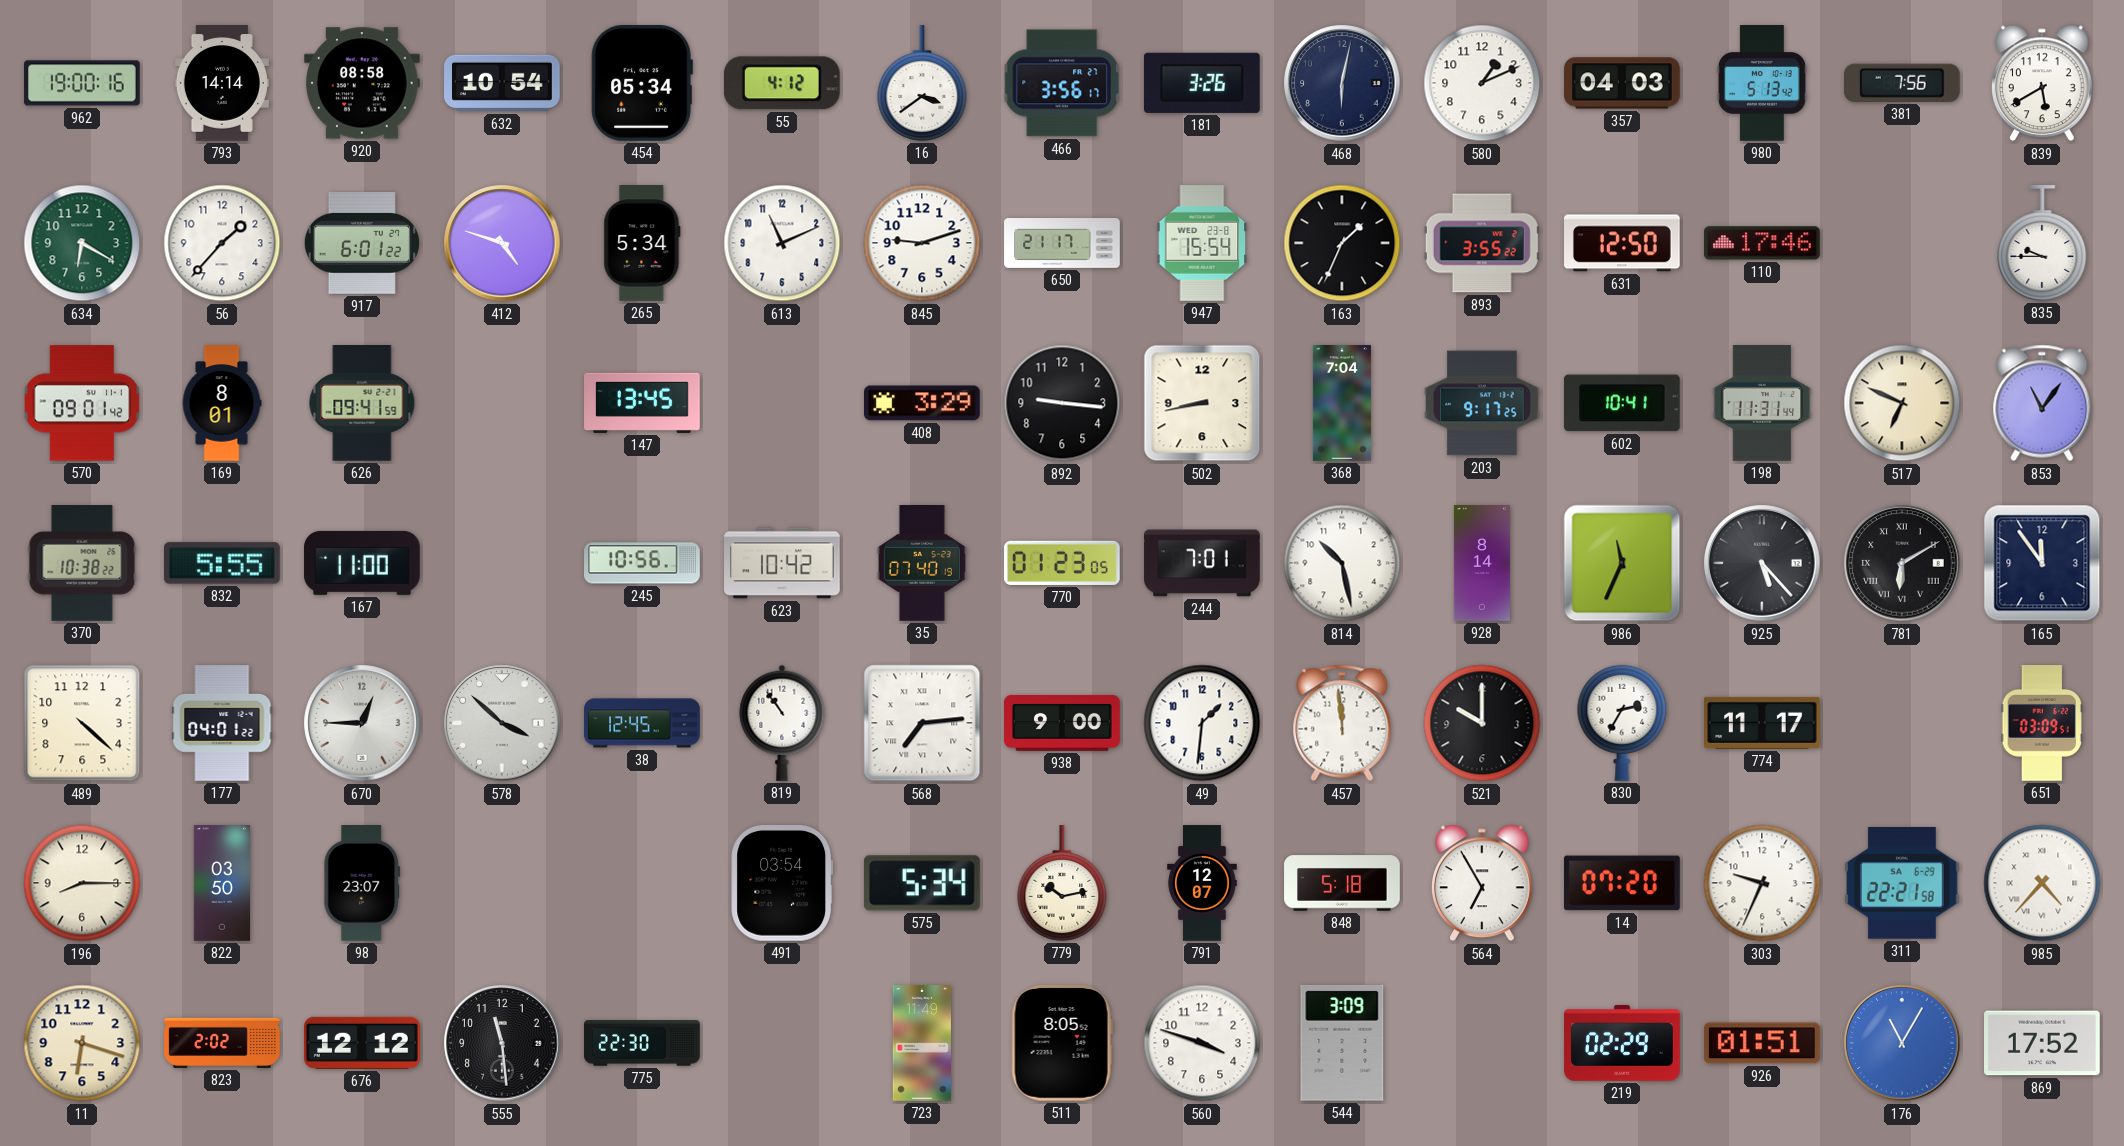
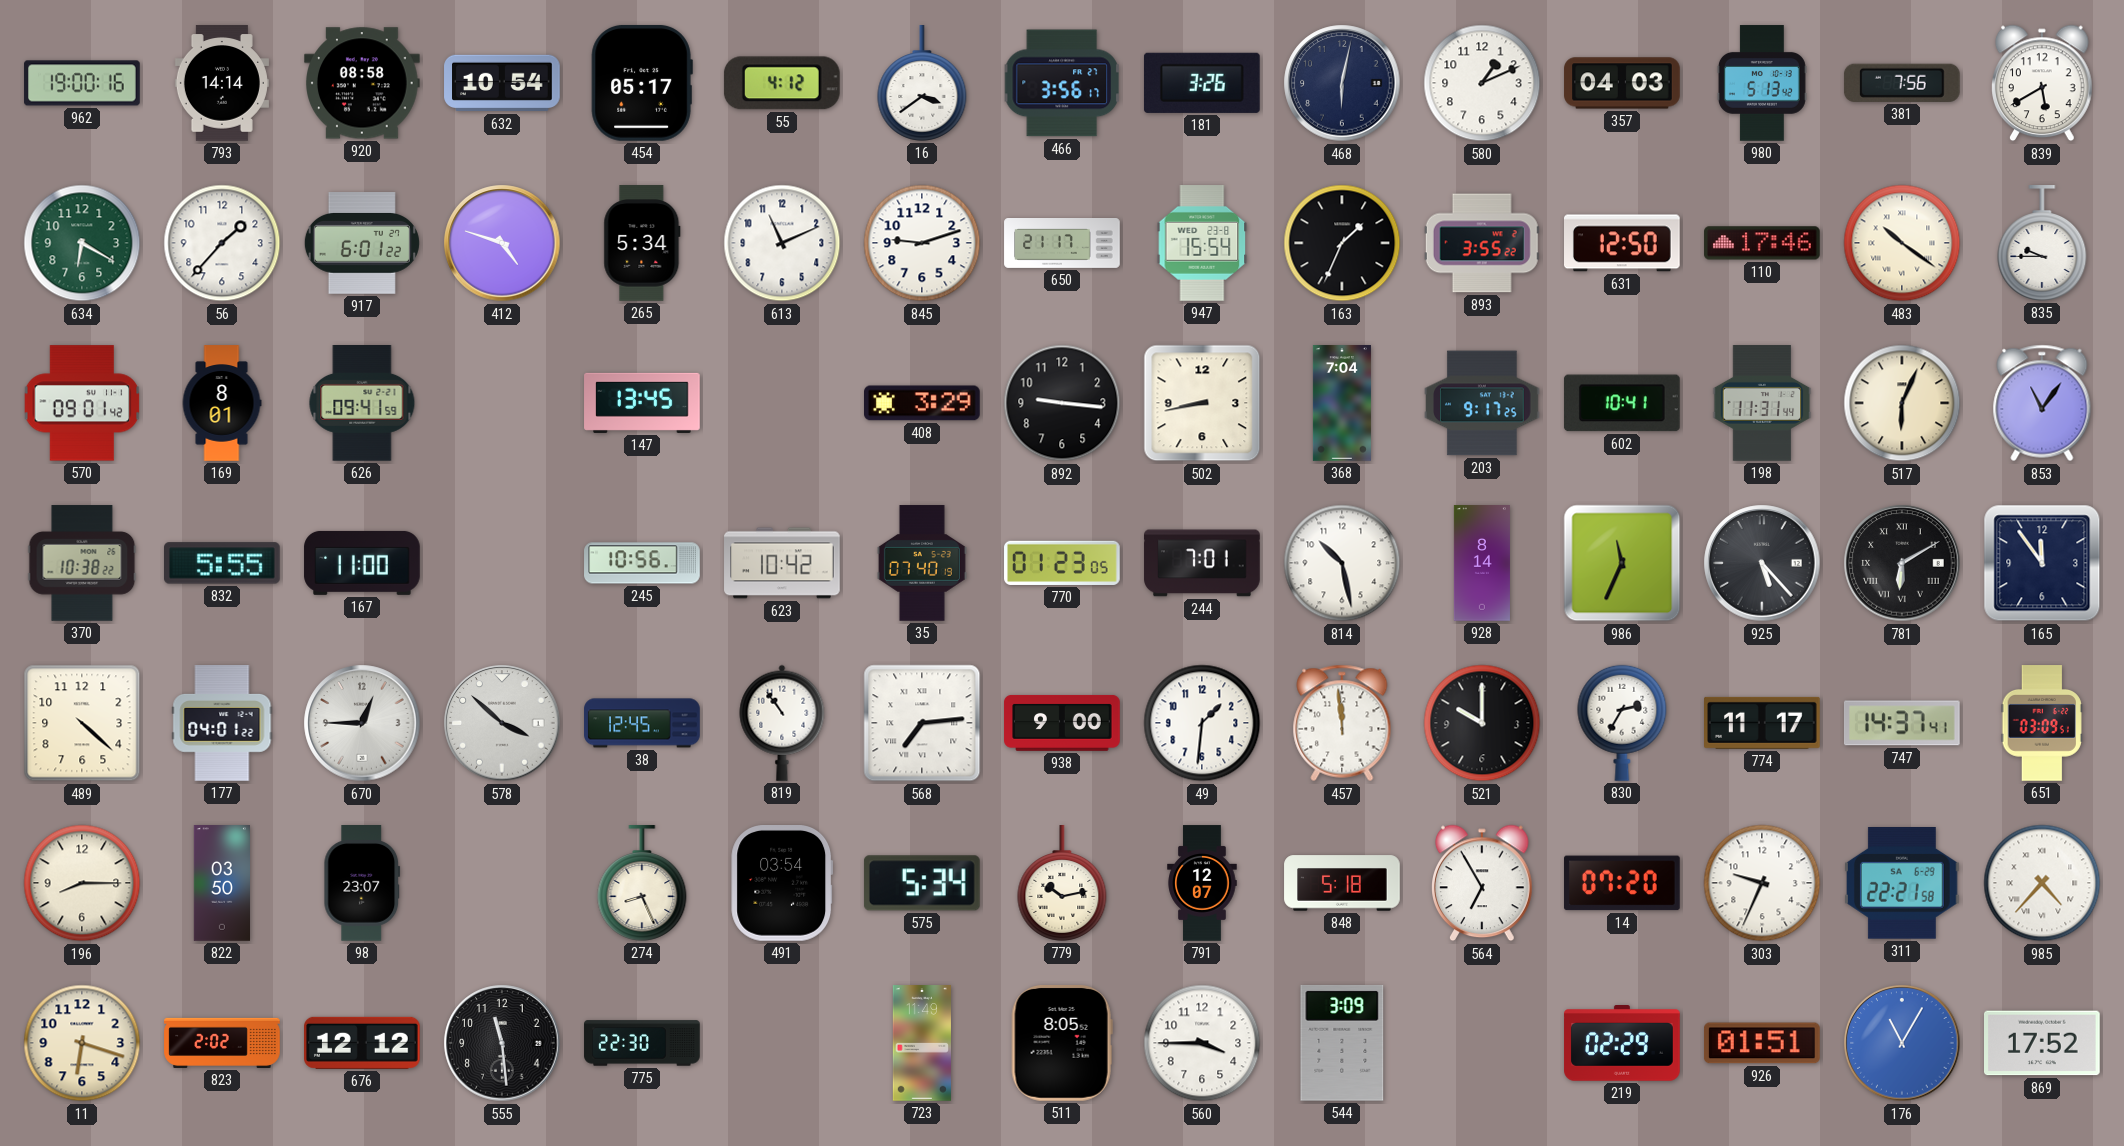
454: 05:34 -> 05:17
483: none -> 10:21
517: 6:49 -> 6:04
747: none -> 14:37
274: none -> 8:26
560: 3:48 -> 3:45
